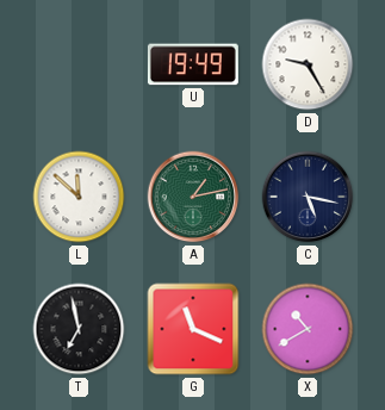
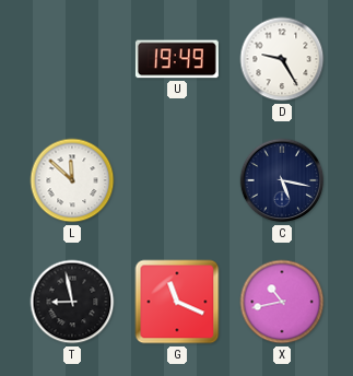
A: 1:13 -> none
T: 6:58 -> 8:58
X: 10:40 -> 10:43
